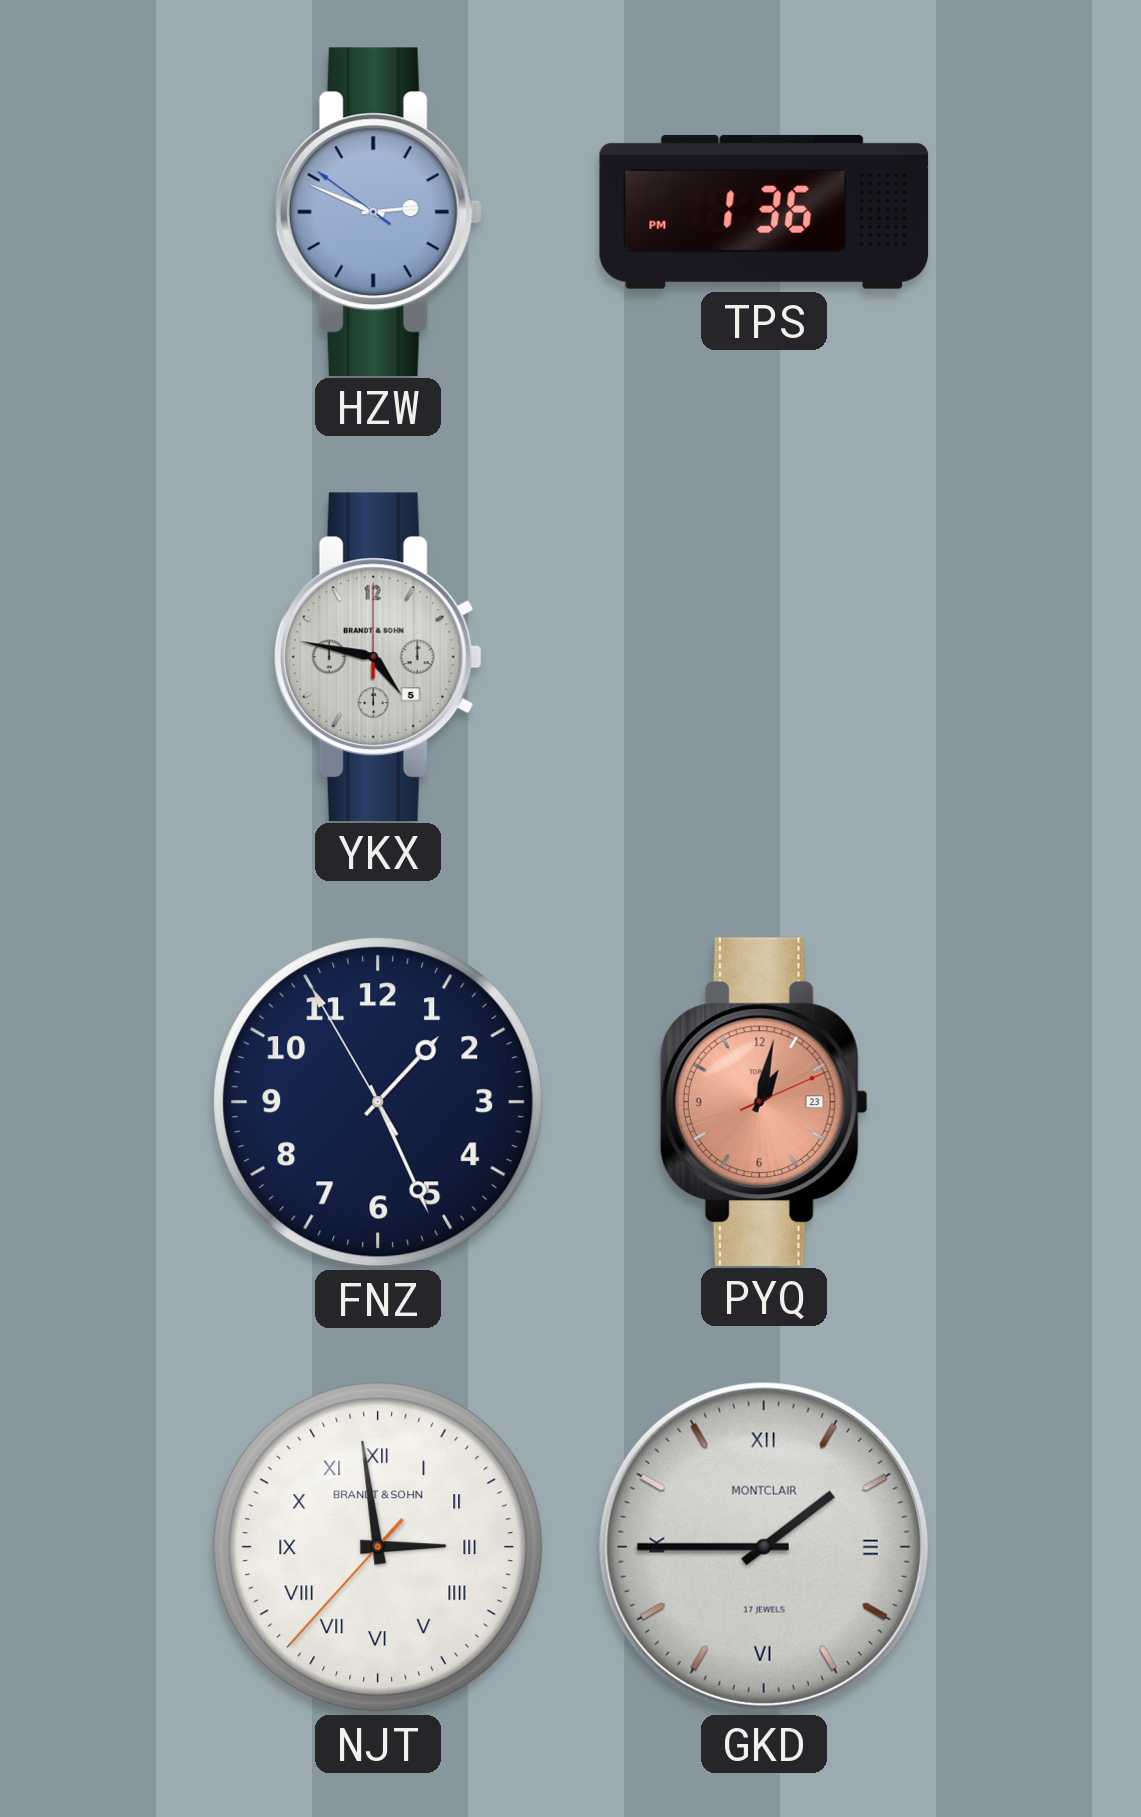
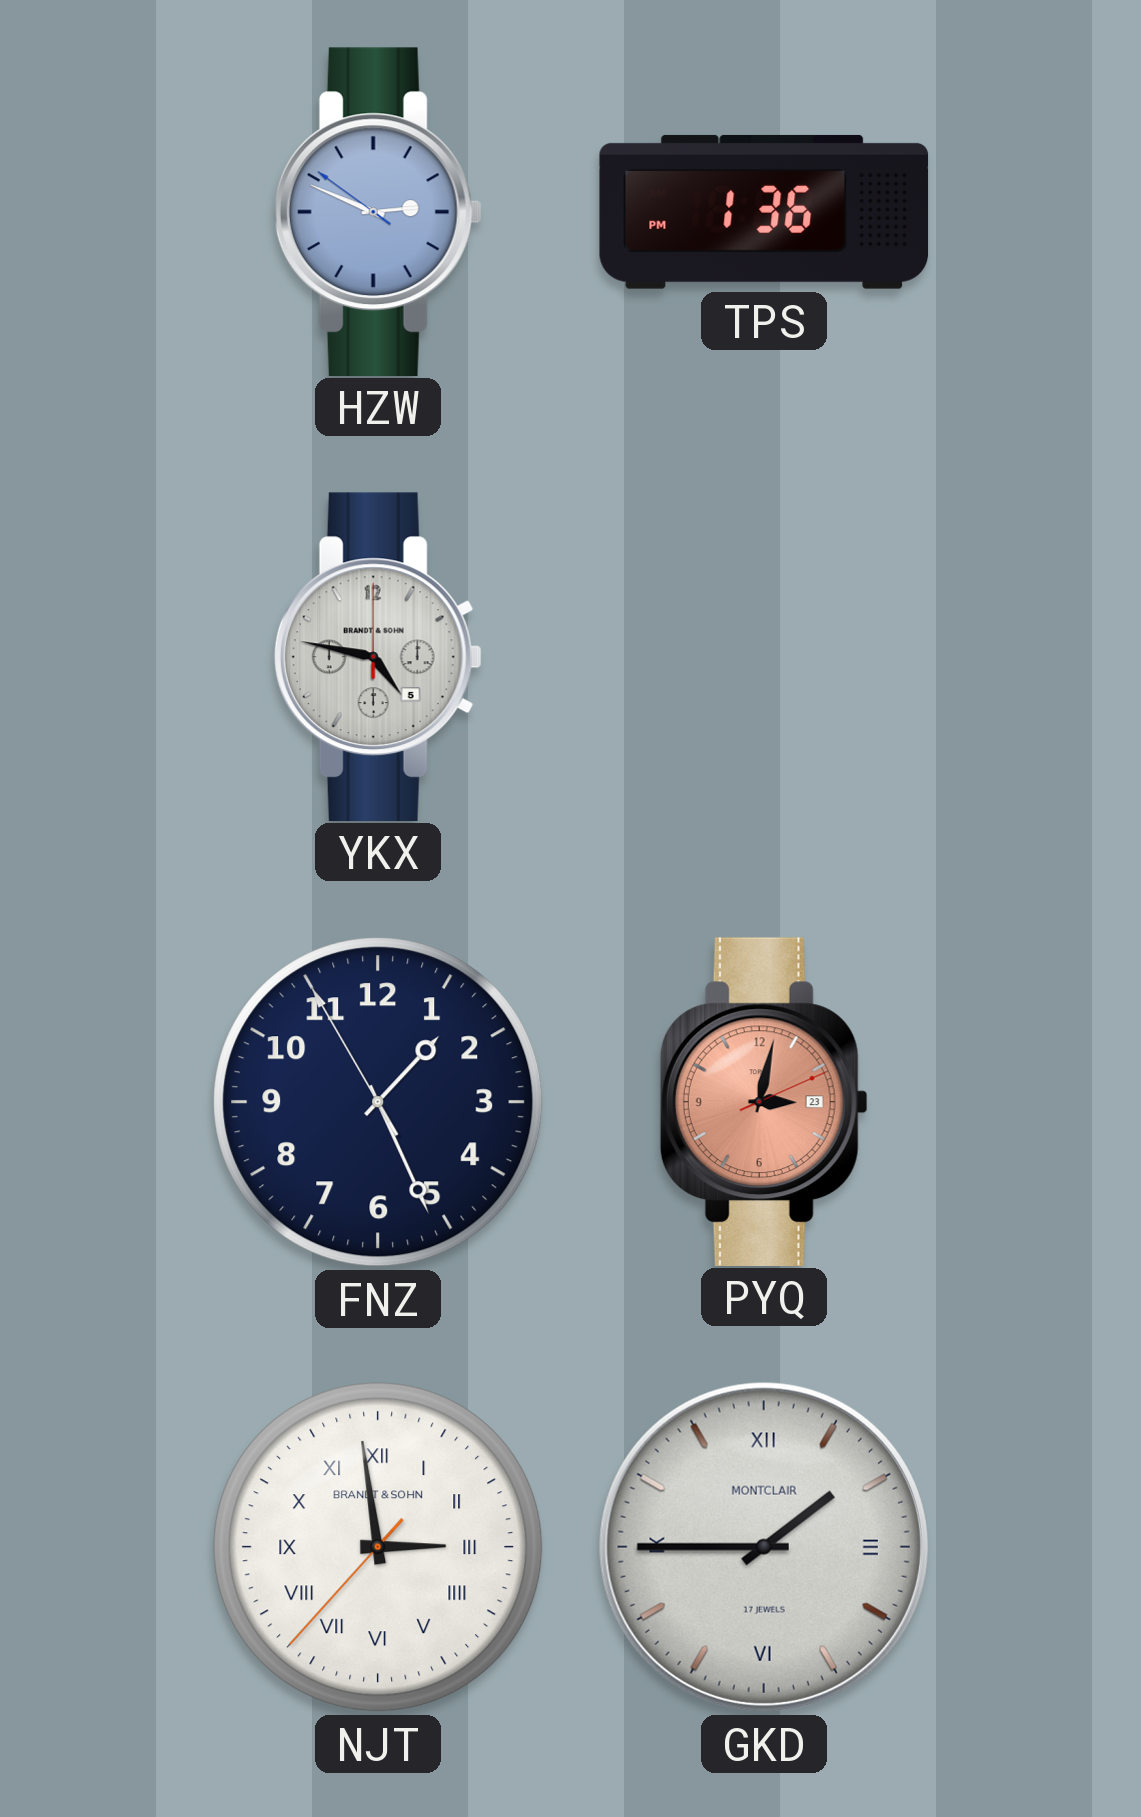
PYQ: 1:02 -> 3:02
